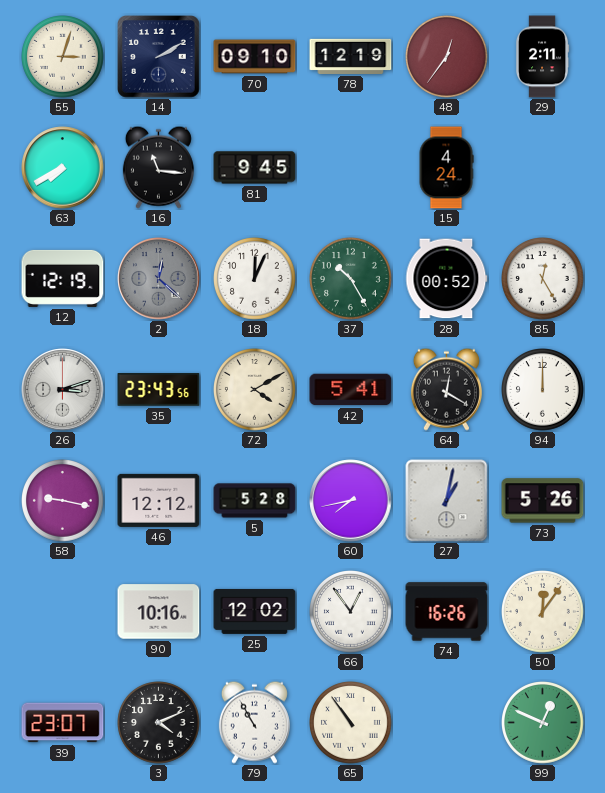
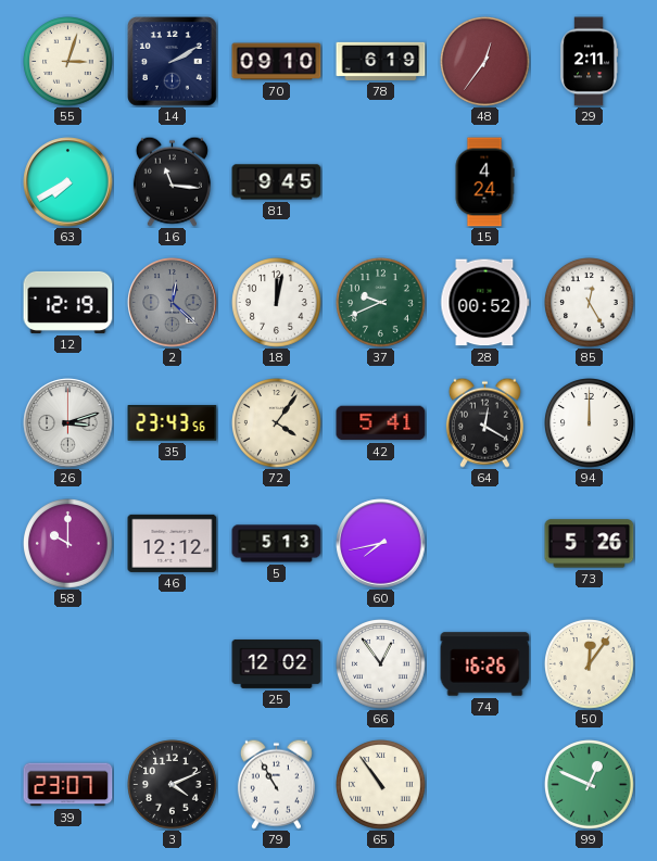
78: 12:19 -> 6:19
18: 12:04 -> 12:02
37: 10:25 -> 9:41
72: 4:10 -> 4:06
58: 9:17 -> 10:00
5: 5:28 -> 5:13
27: 1:02 -> none
90: 10:16 -> none
